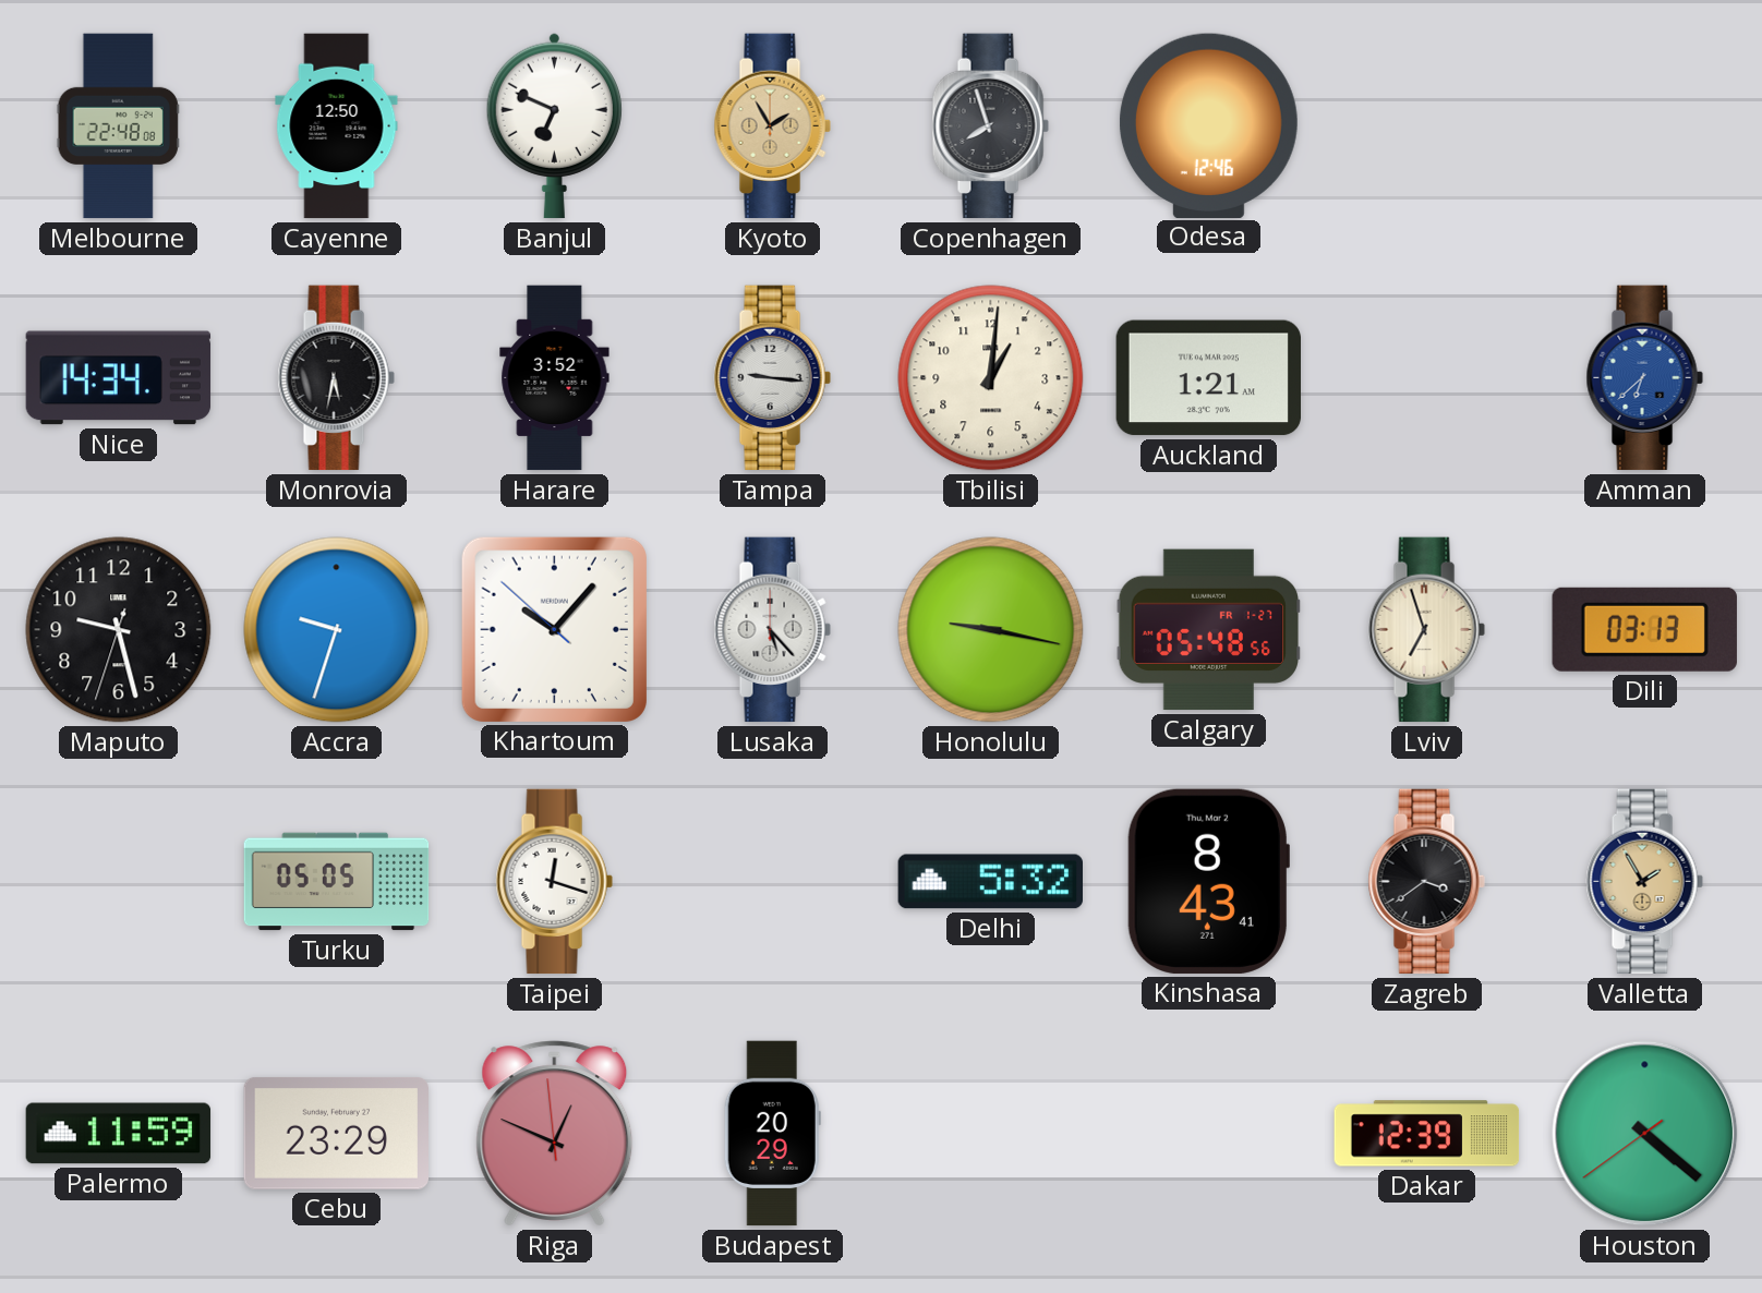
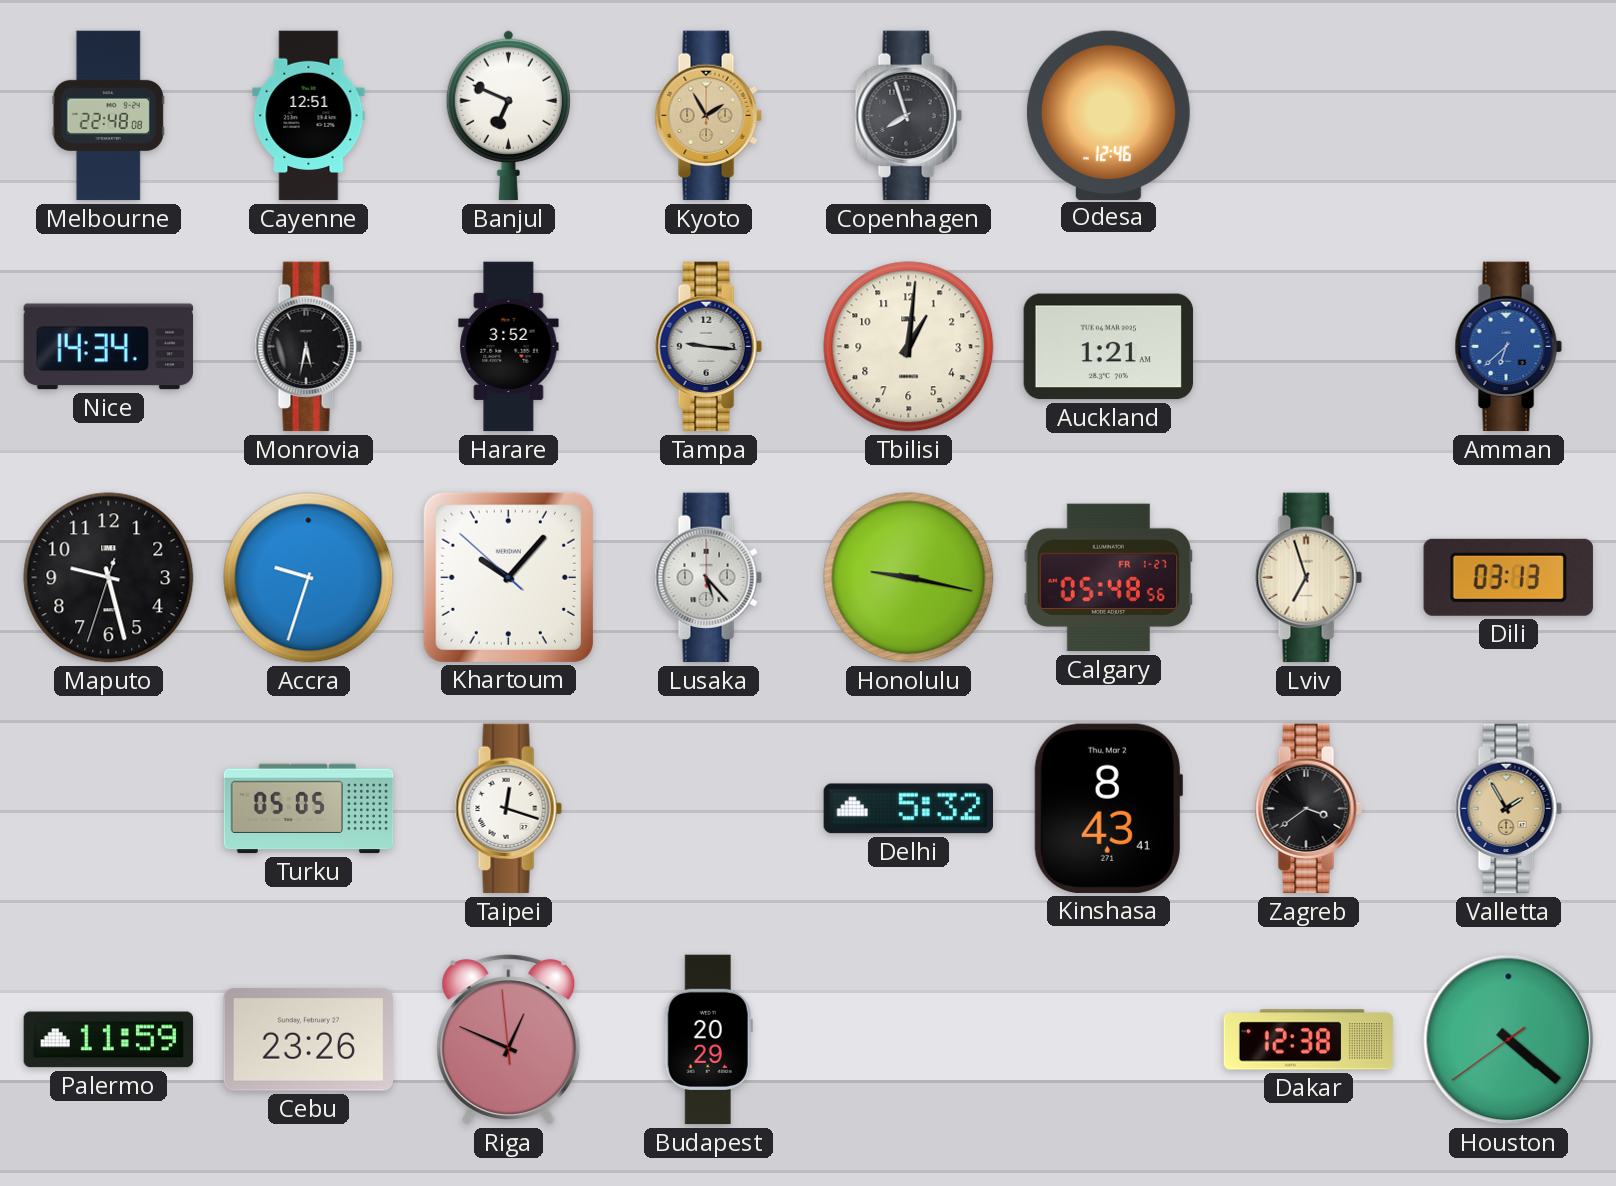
Cayenne: 12:50 -> 12:51
Cebu: 23:29 -> 23:26
Dakar: 12:39 -> 12:38
